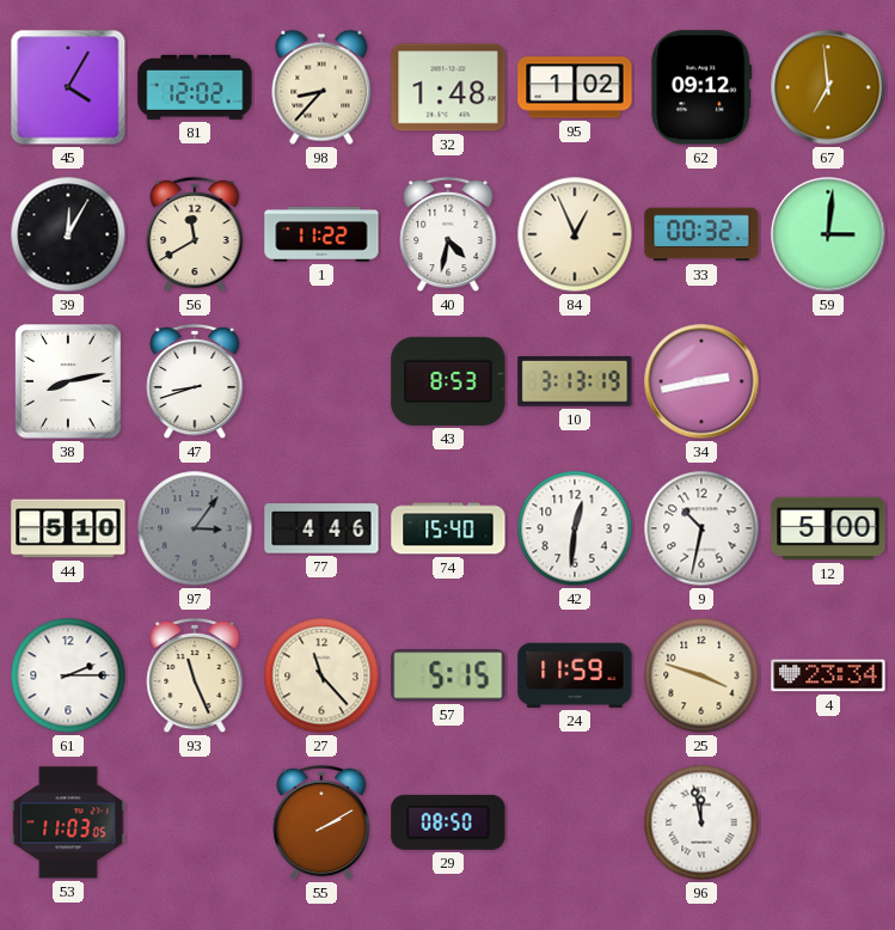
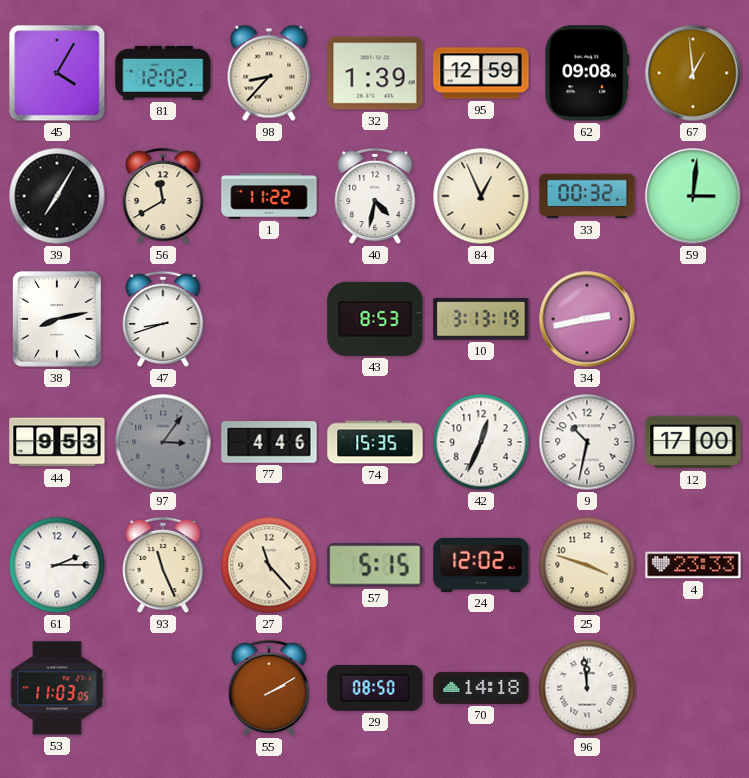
32: 1:48 -> 1:39
95: 1:02 -> 12:59
62: 09:12 -> 09:08
67: 6:59 -> 12:59
39: 12:05 -> 7:05
44: 5:10 -> 9:53
74: 15:40 -> 15:35
42: 12:31 -> 12:34
12: 5:00 -> 17:00
24: 11:59 -> 12:02
4: 23:34 -> 23:33
70: none -> 14:18
96: 11:58 -> 11:59
